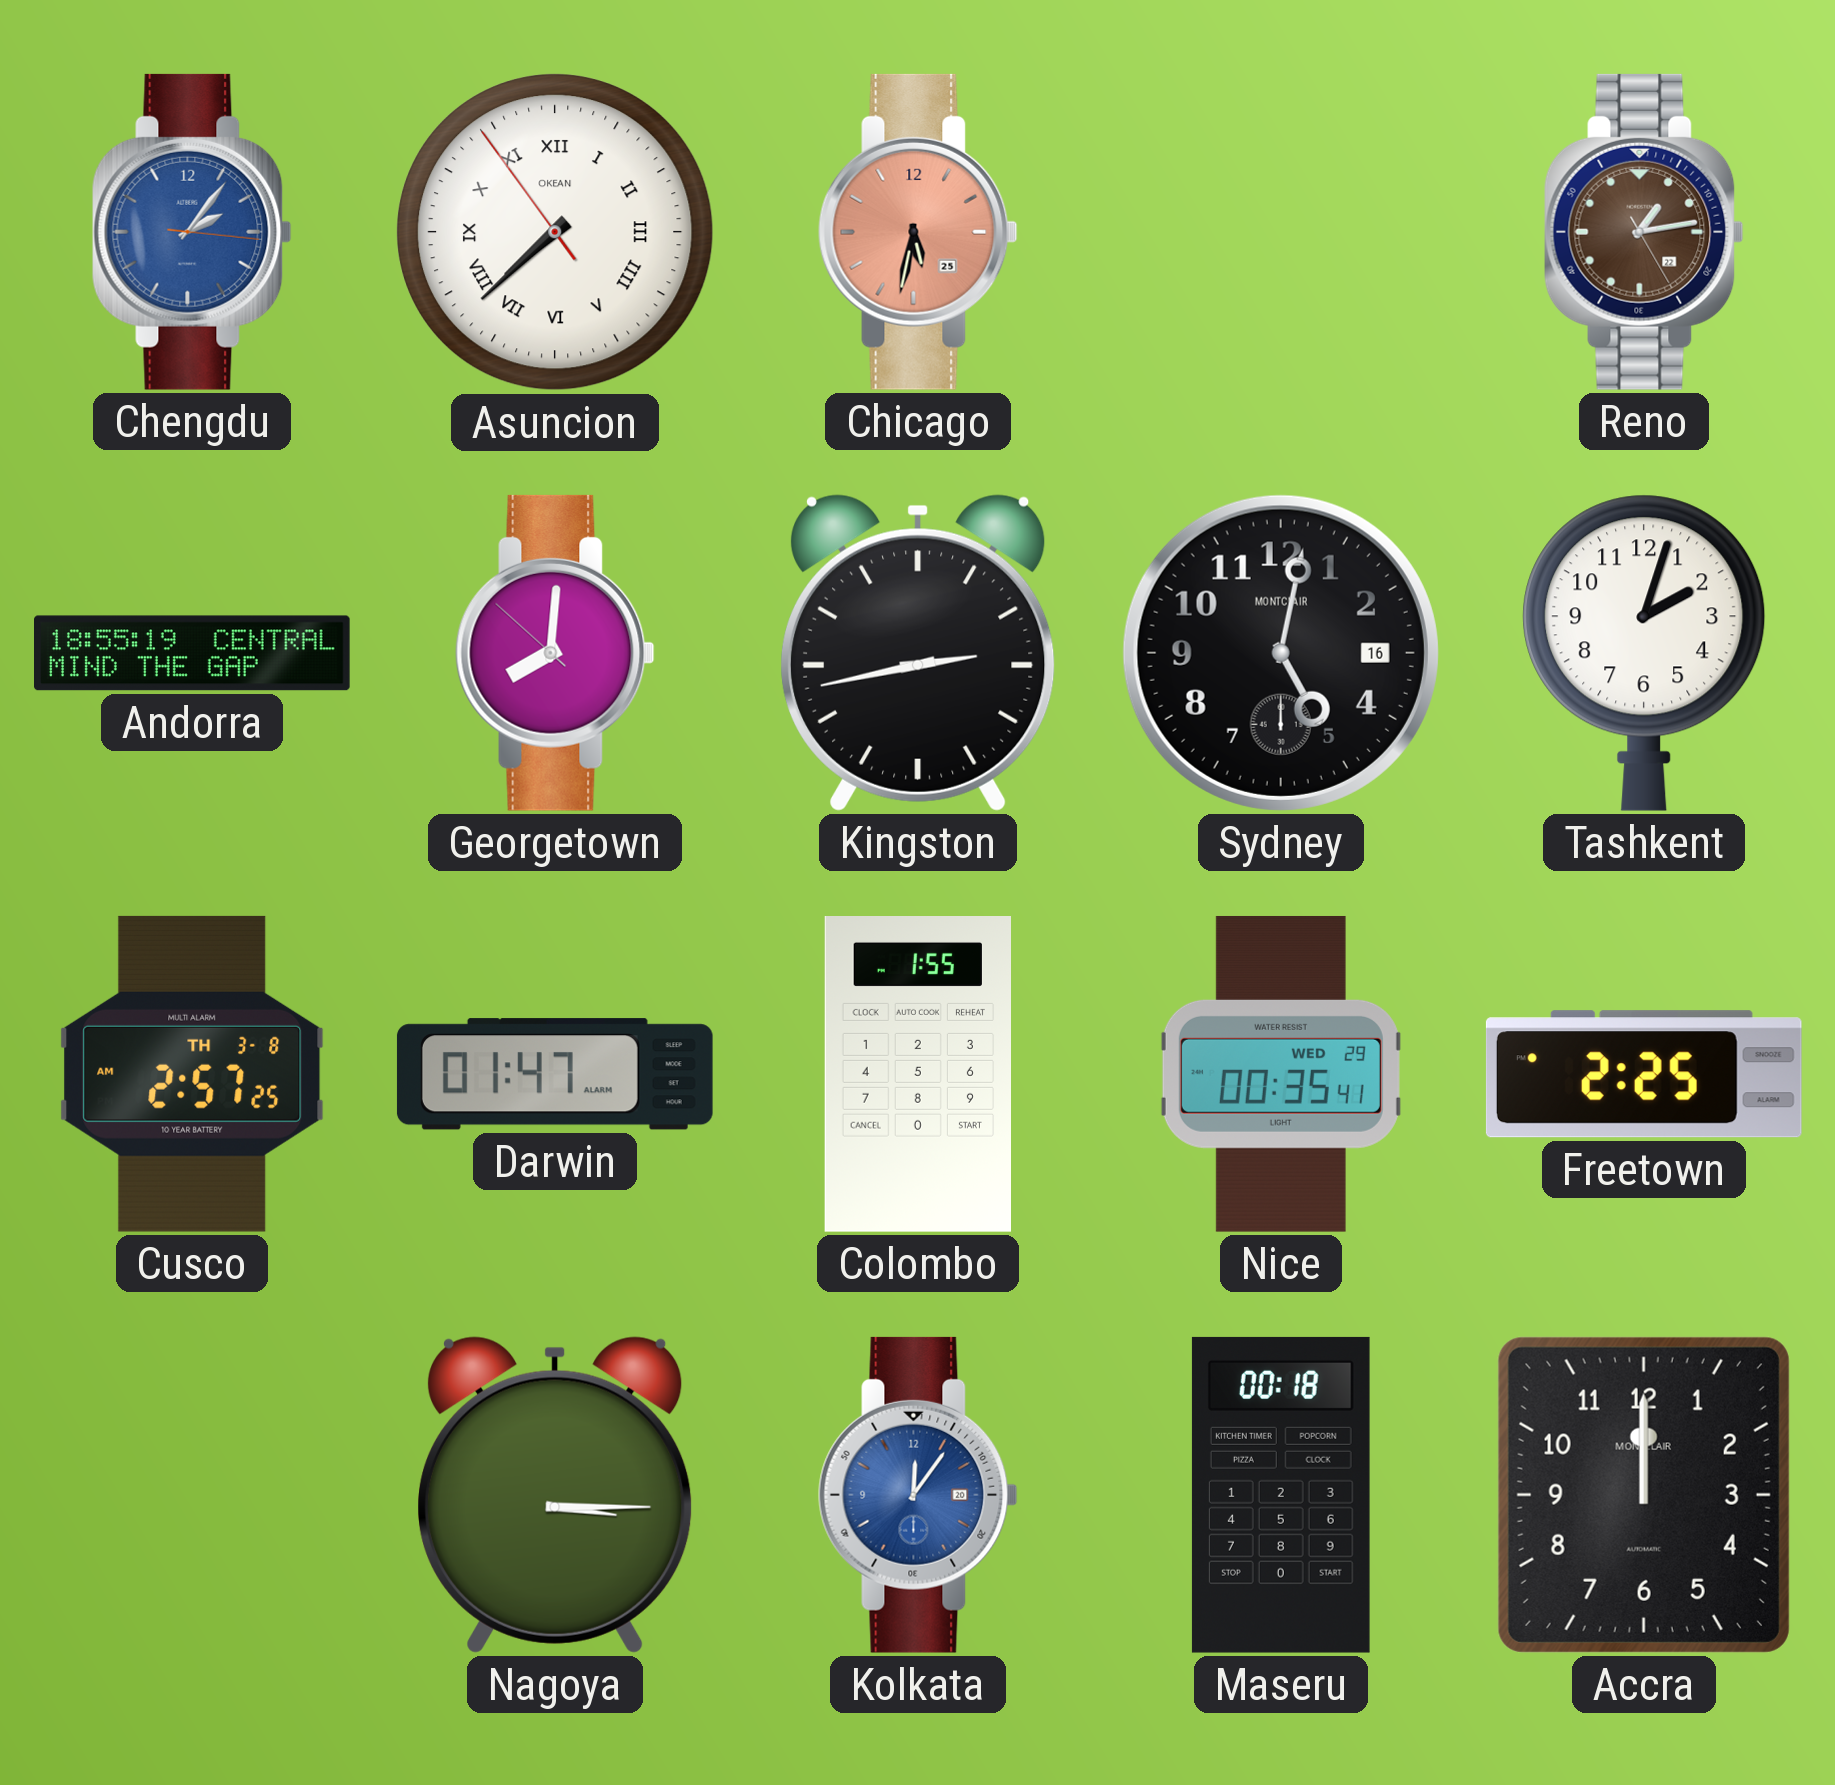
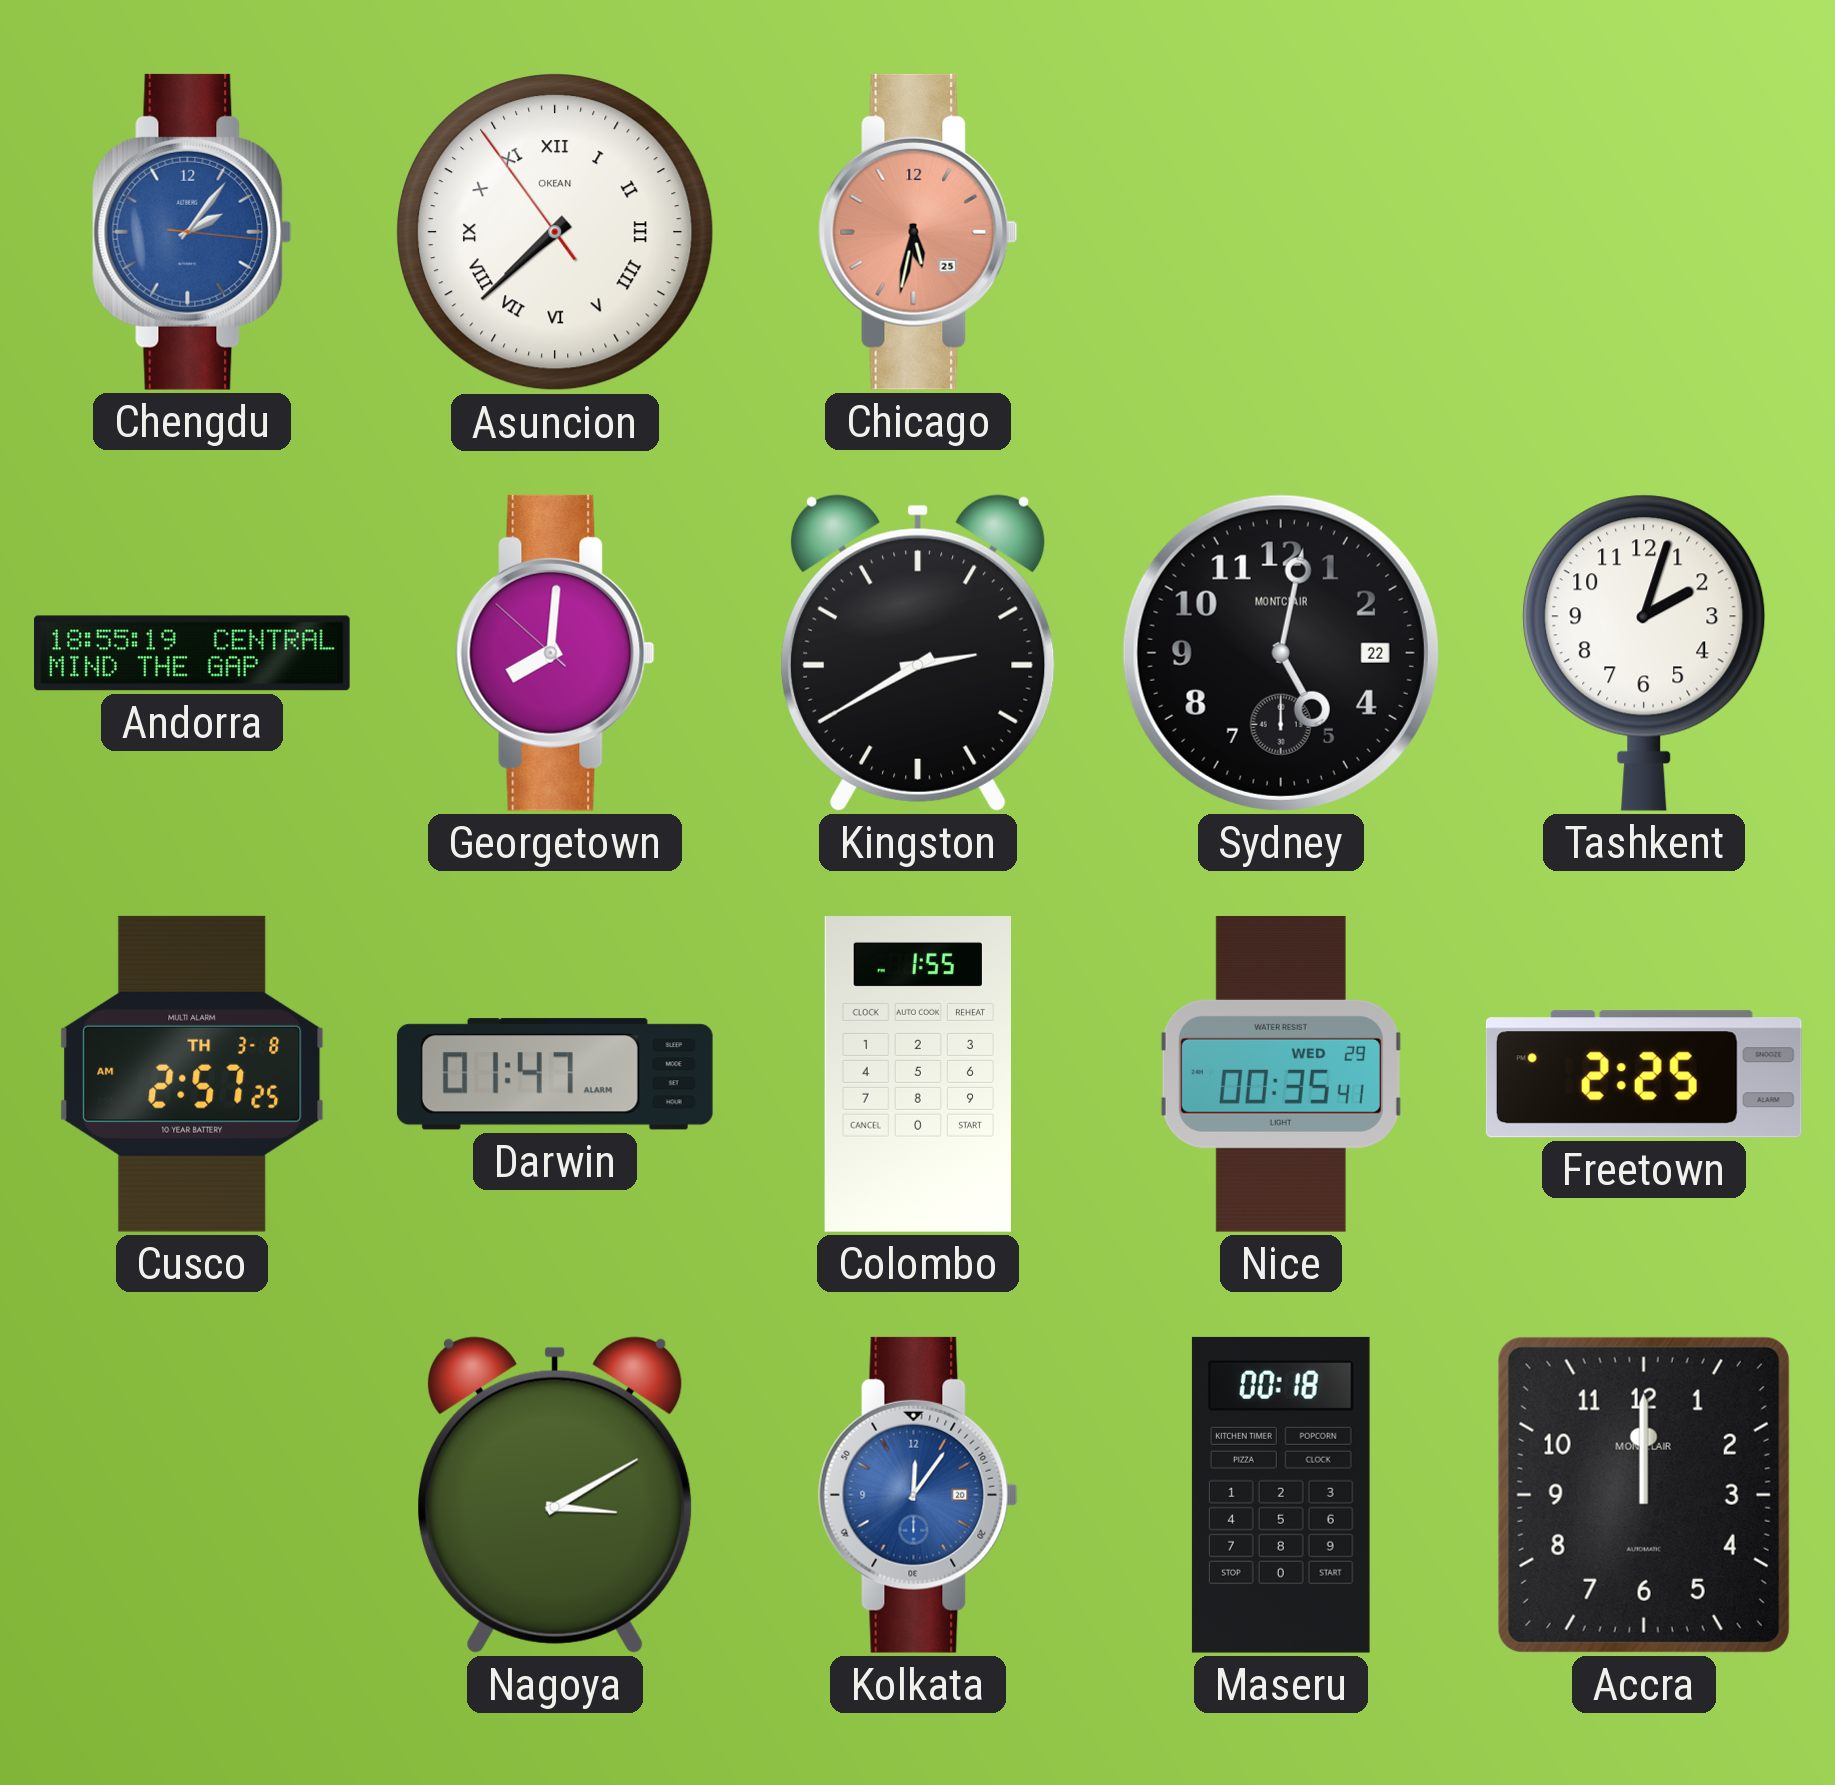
Reno: 1:13 -> none
Kingston: 2:43 -> 2:40
Sydney date: 16 -> 22
Nagoya: 3:15 -> 3:10
